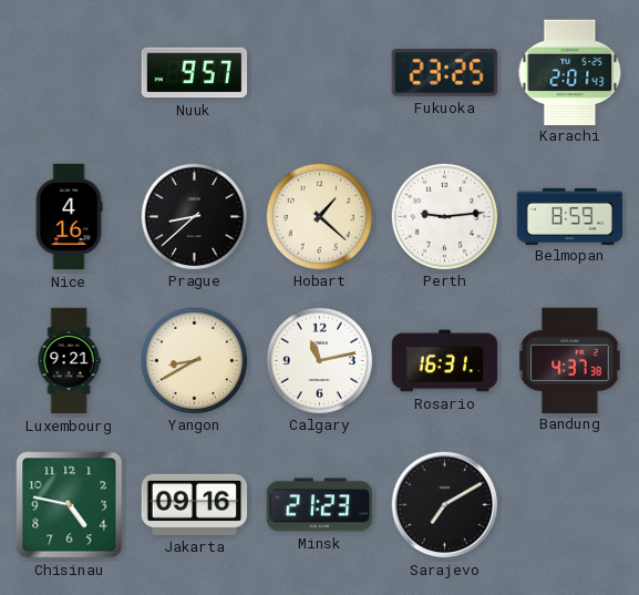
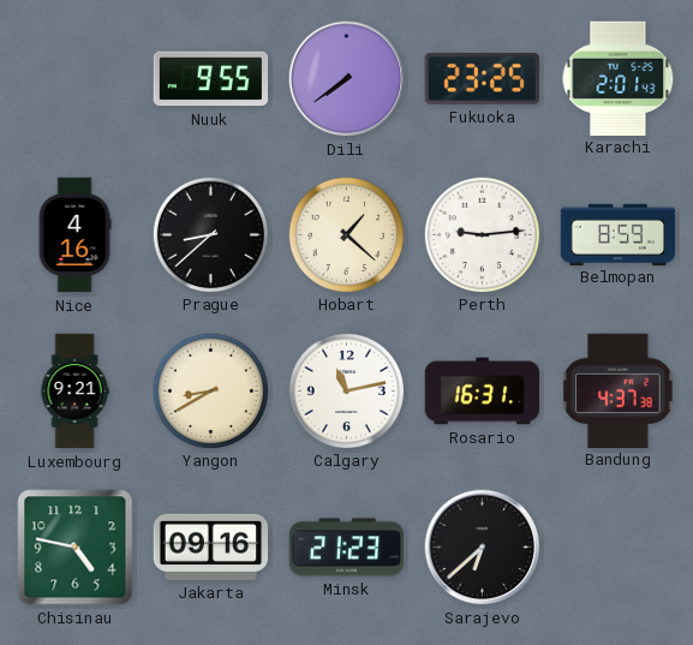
Nuuk: 9:57 -> 9:55
Dili: none -> 7:39
Sarajevo: 7:10 -> 6:38
